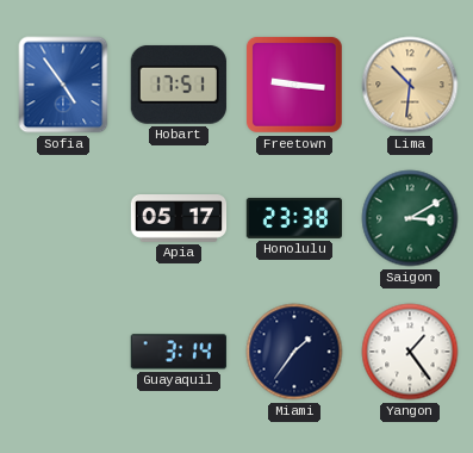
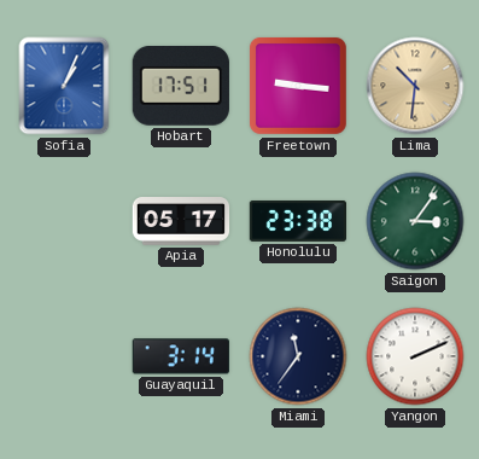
Sofia: 4:54 -> 1:04
Saigon: 3:10 -> 3:06
Miami: 1:36 -> 11:36
Yangon: 1:24 -> 2:11
